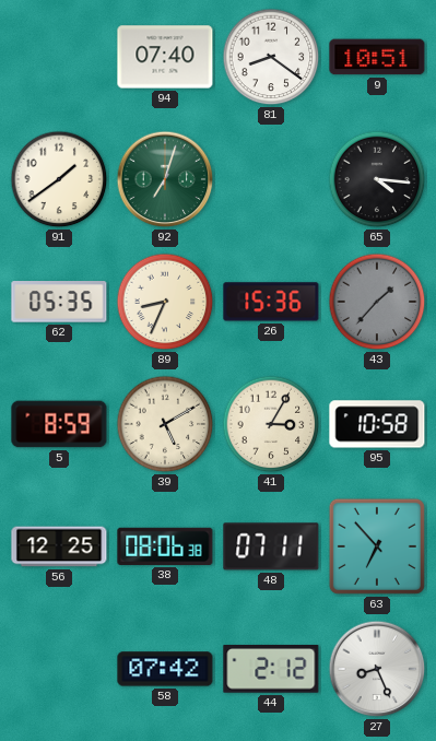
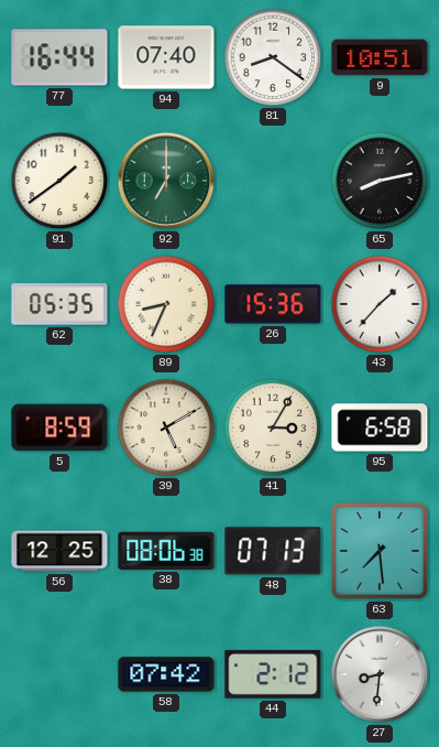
77: none -> 16:44
92: 7:03 -> 7:00
65: 4:16 -> 8:13
43 dial: grey -> white
95: 10:58 -> 6:58
48: 07:11 -> 07:13
63: 6:53 -> 7:29
27: 8:26 -> 8:31
